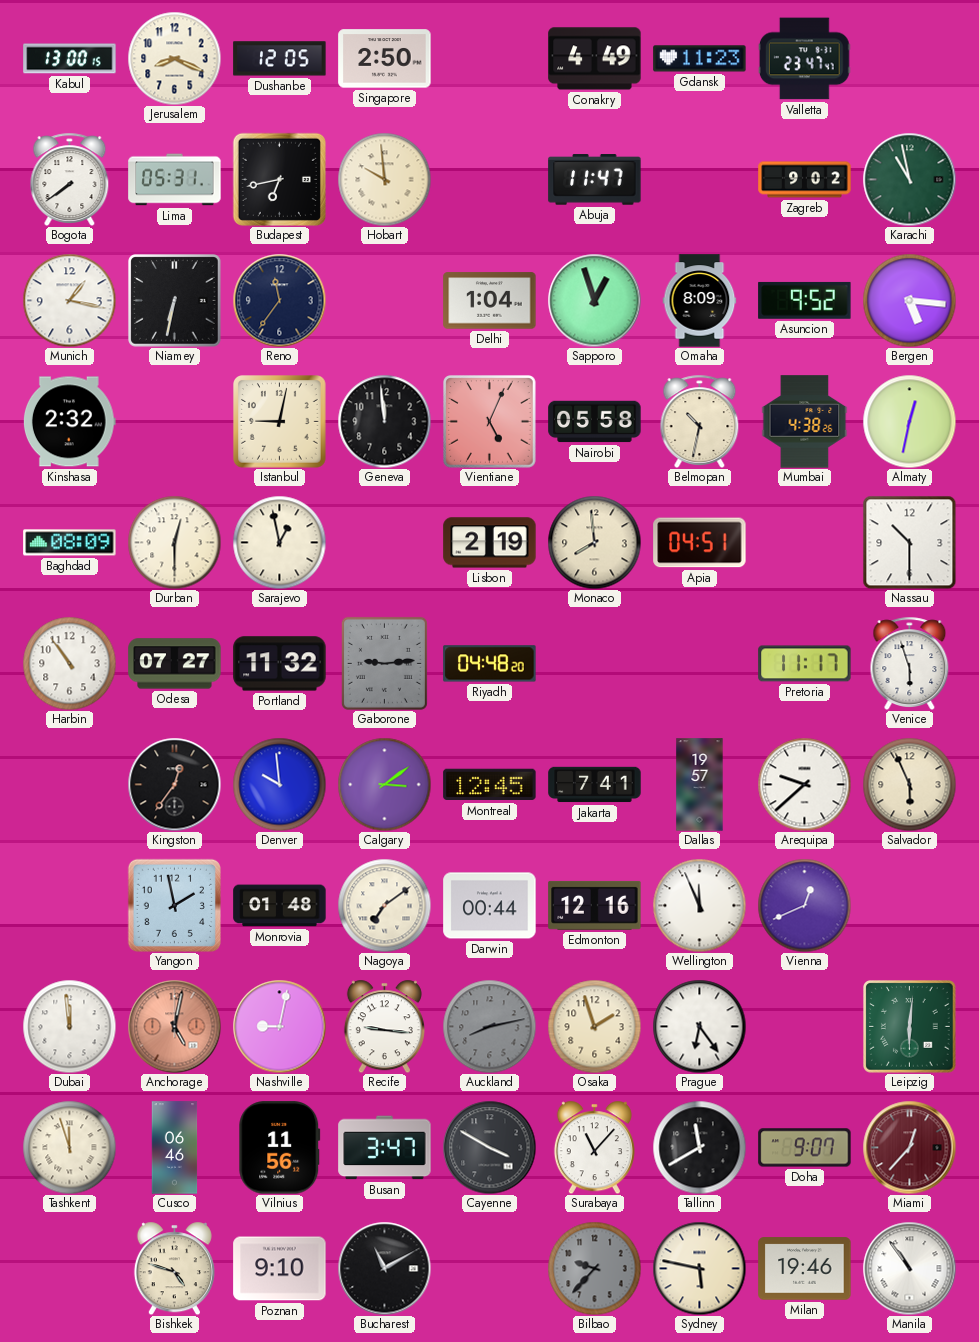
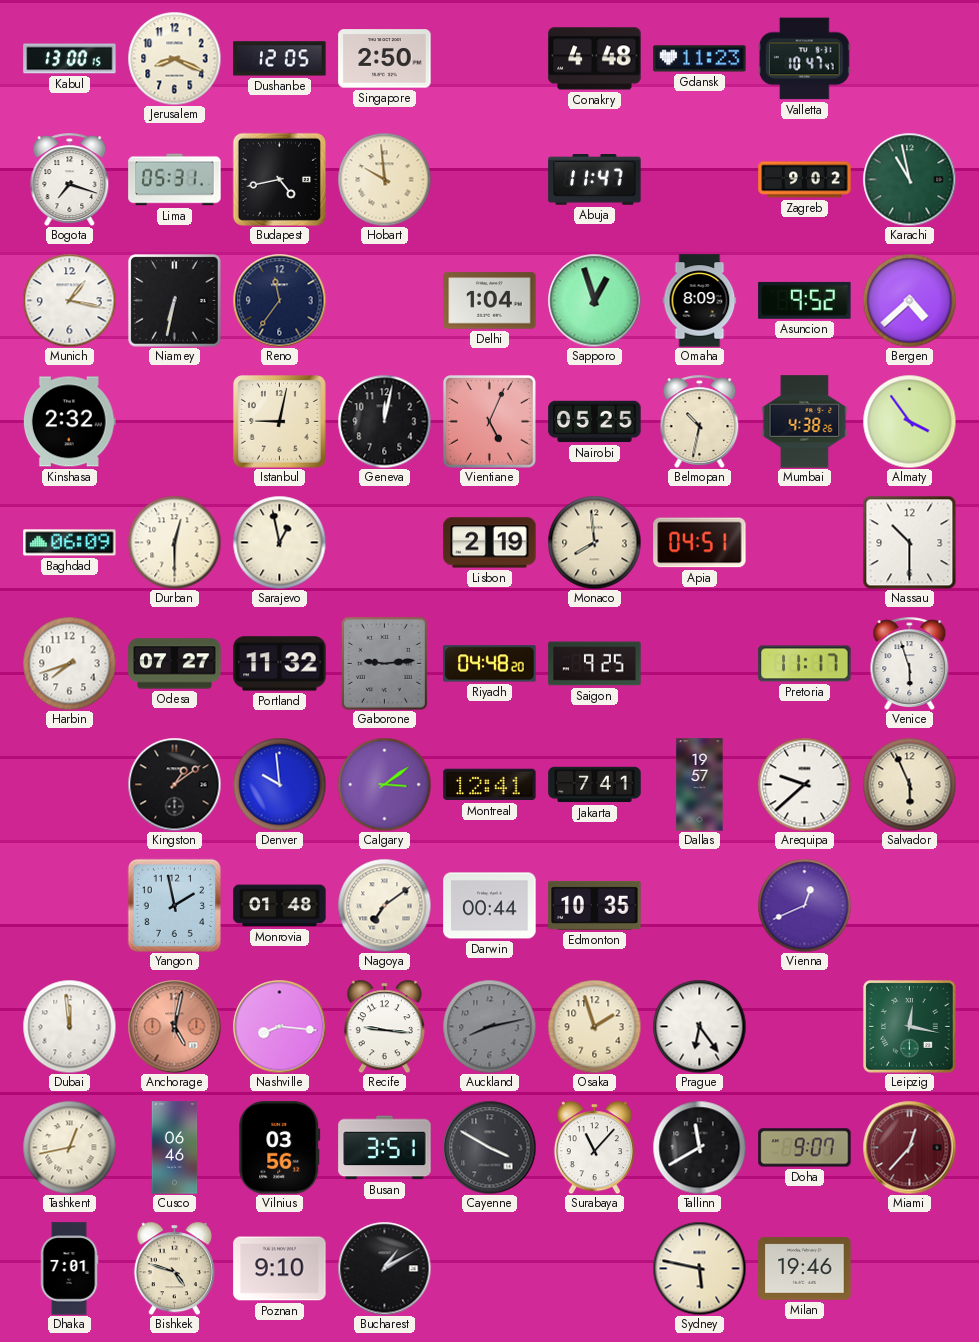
Conakry: 4:49 -> 4:48
Valletta: 23:47 -> 10:47
Bogota: 7:39 -> 7:18
Budapest: 6:43 -> 4:43
Bergen: 5:16 -> 4:38
Geneva: 11:59 -> 12:02
Nairobi: 05:58 -> 05:25
Almaty: 12:32 -> 3:54
Baghdad: 08:09 -> 06:09
Harbin: 10:54 -> 7:42
Saigon: none -> 9:25
Kingston: 12:36 -> 1:09
Montreal: 12:45 -> 12:41
Edmonton: 12:16 -> 10:35
Wellington: 11:56 -> none
Nashville: 9:02 -> 8:16
Leipzig: 6:01 -> 12:17
Tashkent: 11:57 -> 12:43
Vilnius: 11:56 -> 03:56
Busan: 3:47 -> 3:51
Dhaka: none -> 7:01
Bucharest: 11:10 -> 1:10
Bilbao: 9:37 -> none
Manila: 10:54 -> none
